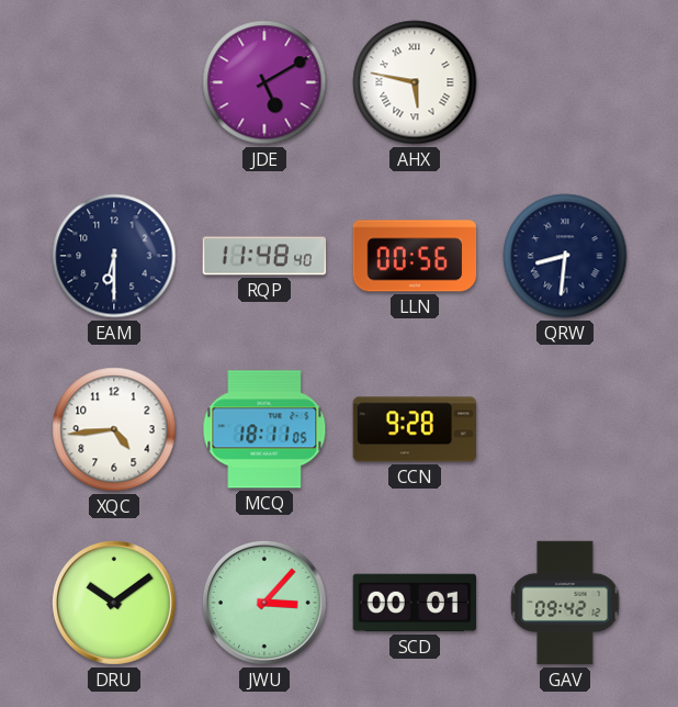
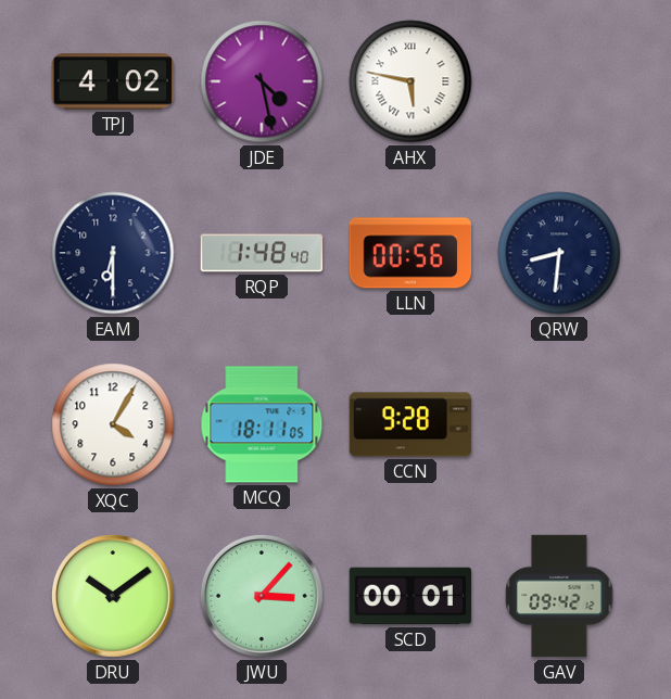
TPJ: none -> 4:02
JDE: 5:10 -> 4:28
RQP: 11:48 -> 1:48
XQC: 4:44 -> 4:05
